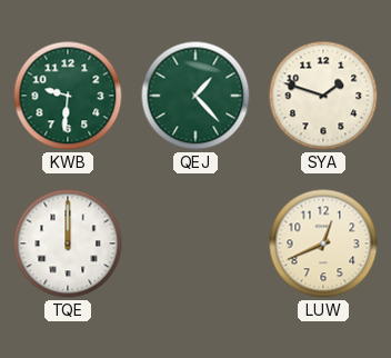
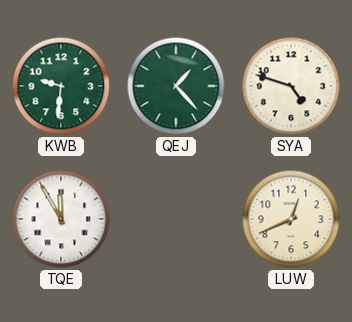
SYA: 1:48 -> 4:48
TQE: 12:00 -> 11:55
